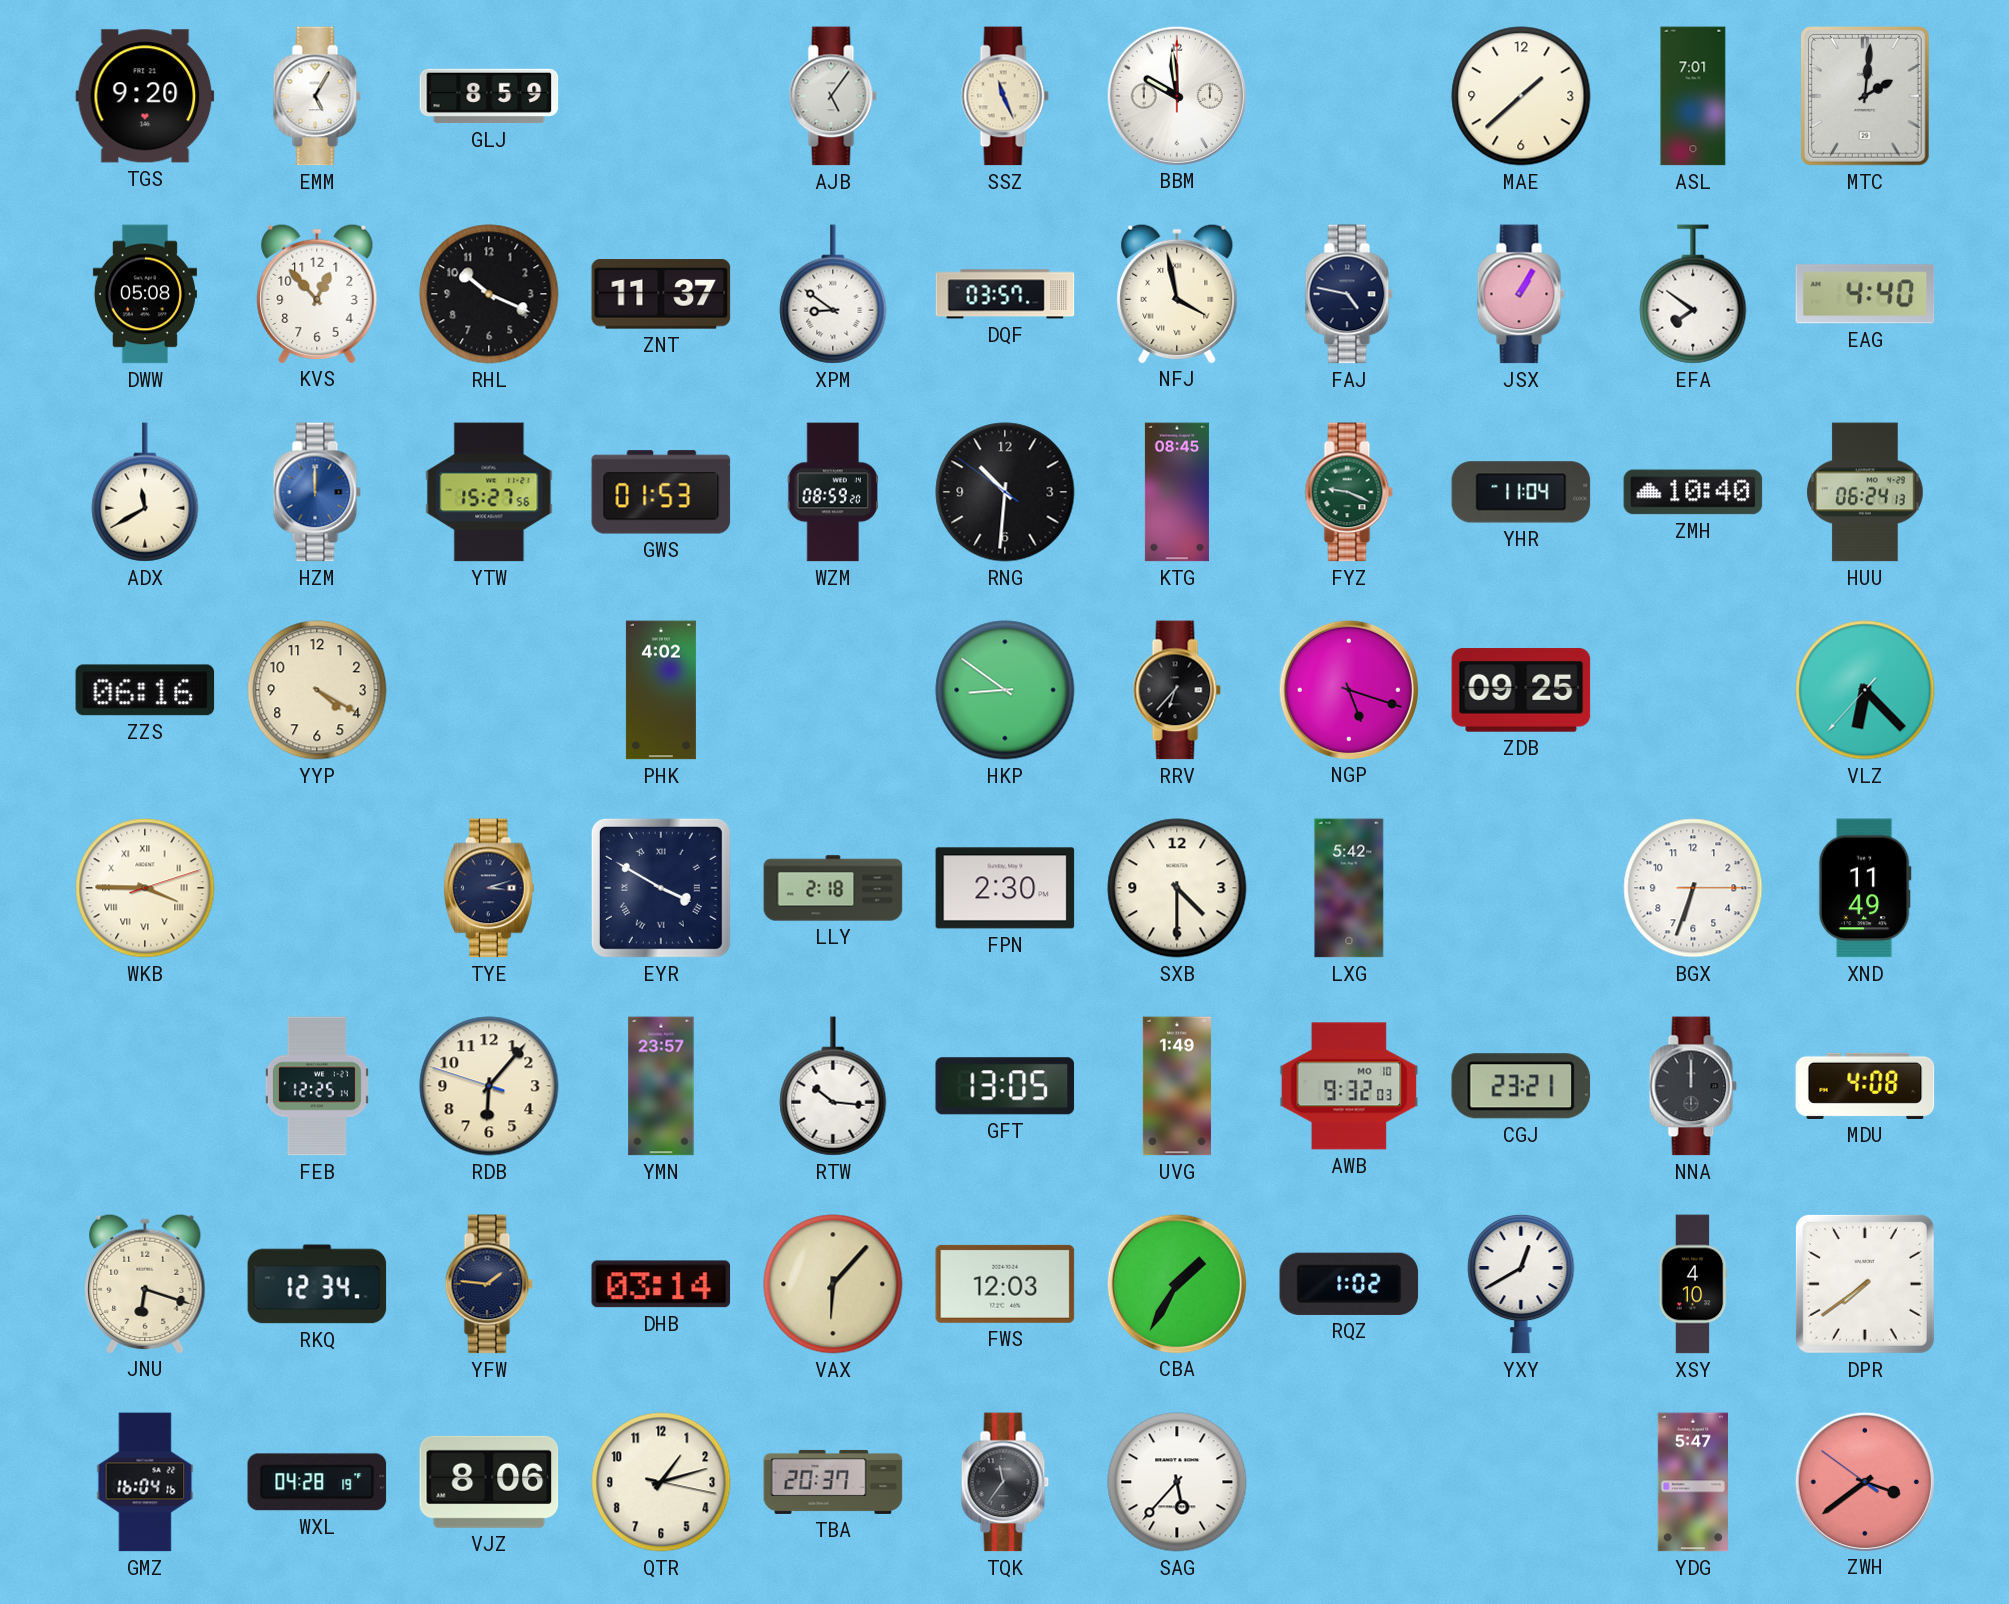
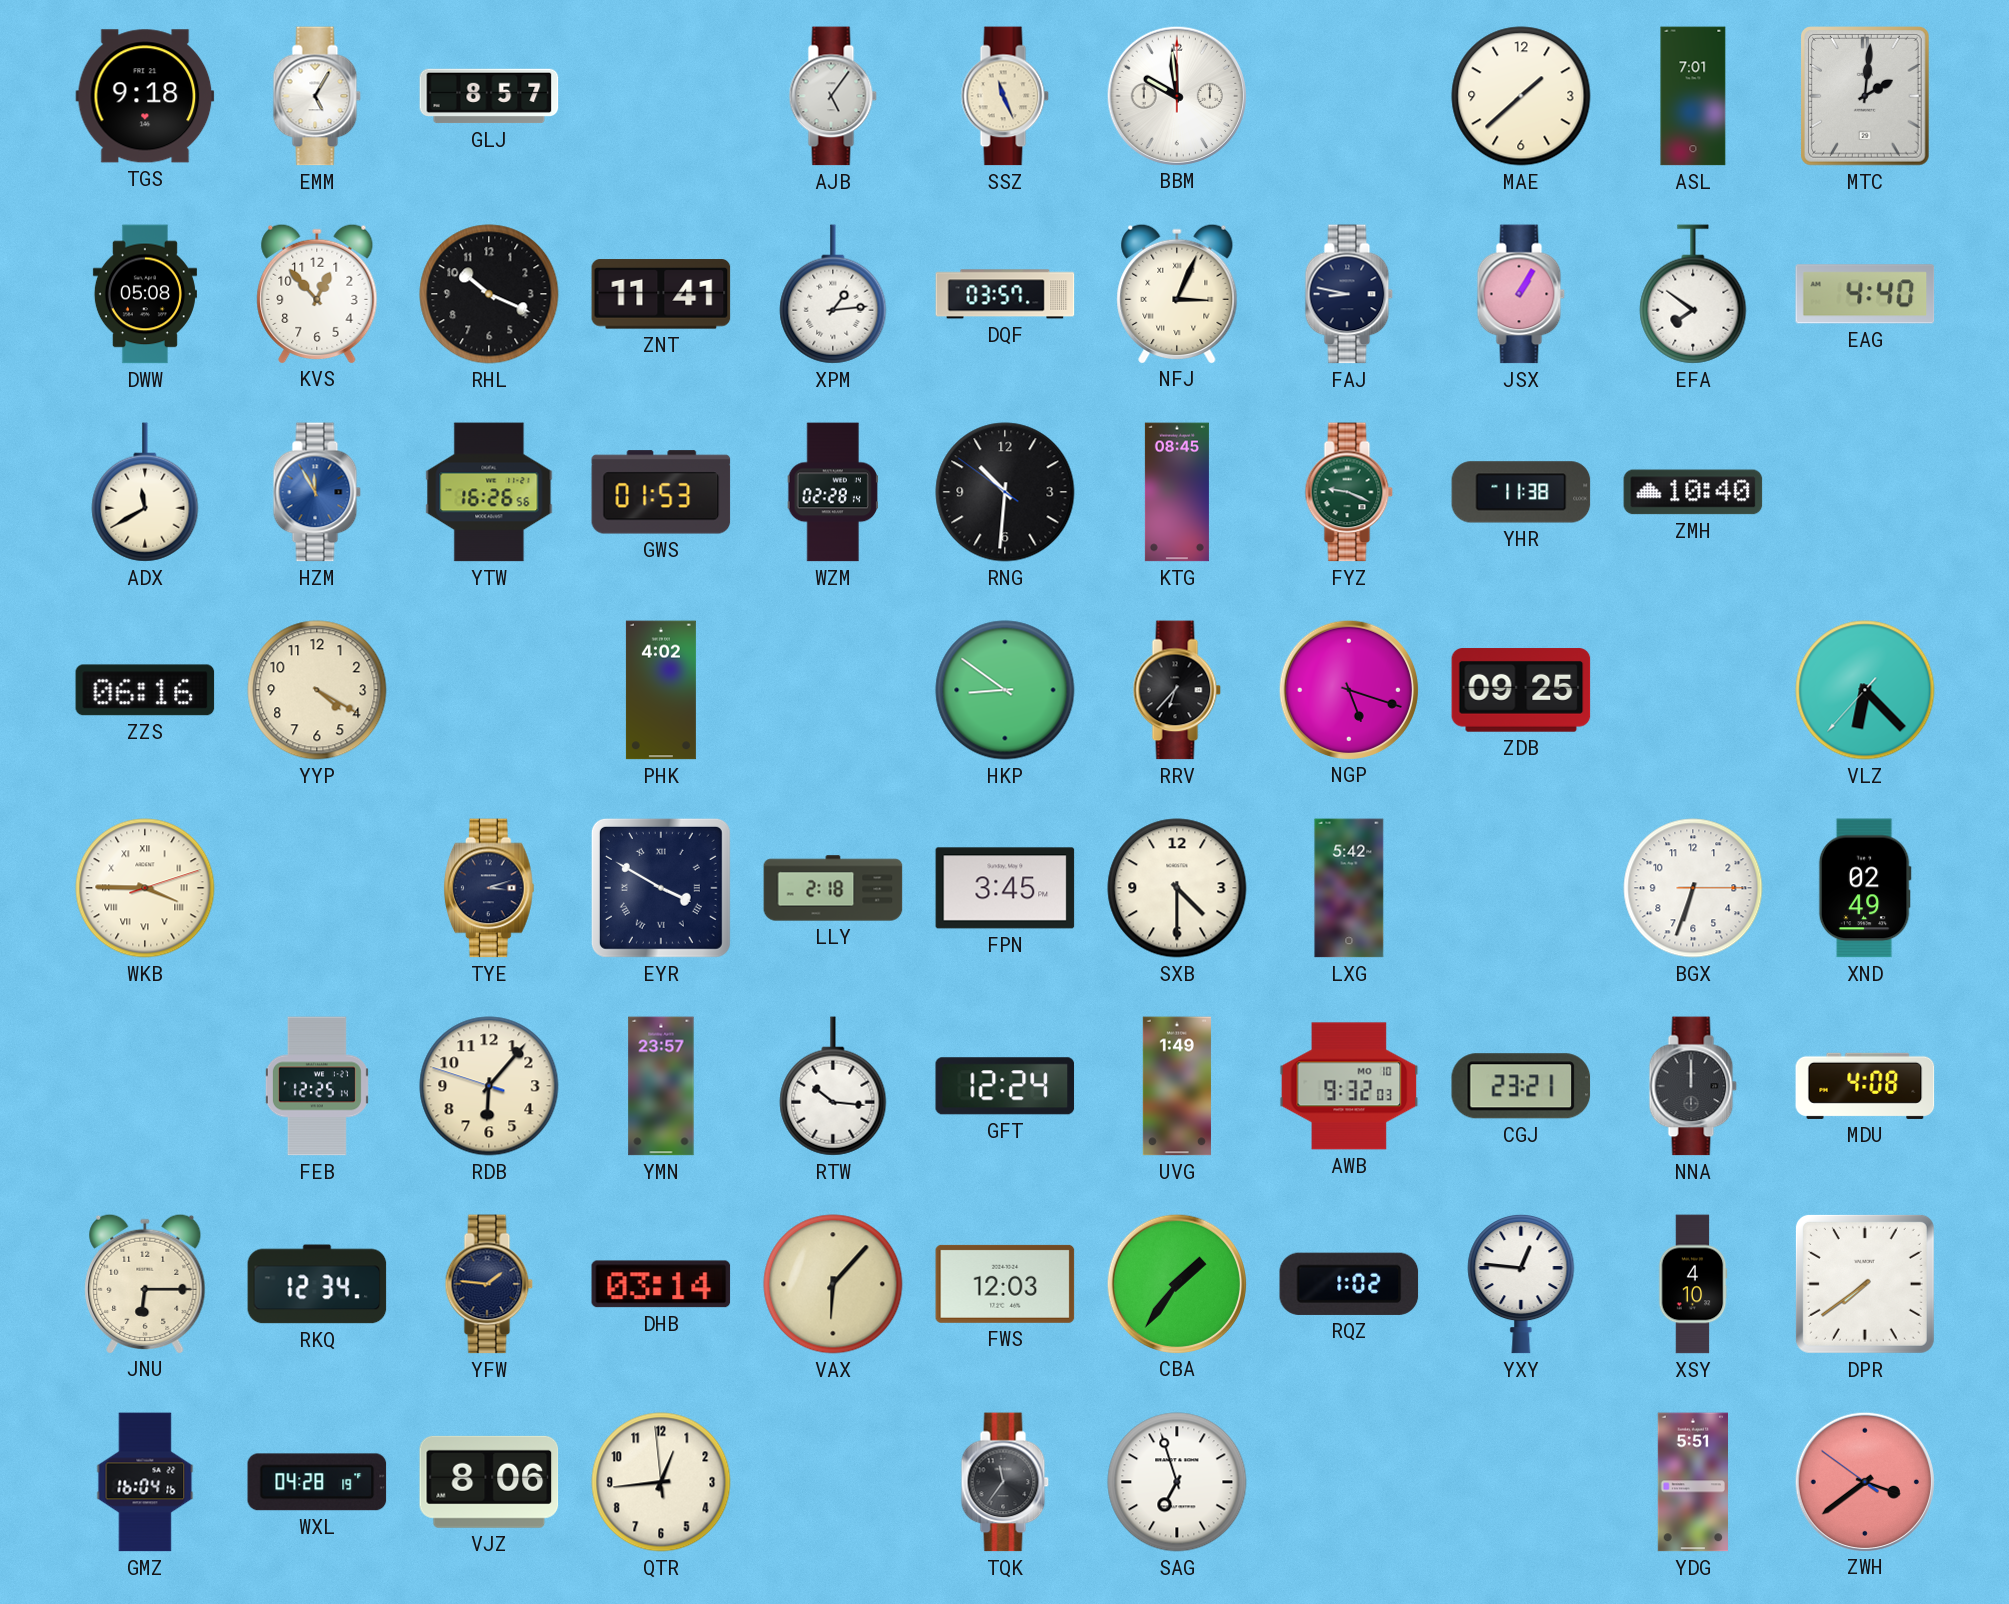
TGS: 9:20 -> 9:18
GLJ: 8:59 -> 8:57
ZNT: 11:37 -> 11:41
XPM: 8:51 -> 1:14
NFJ: 3:58 -> 3:04
FAJ: 4:47 -> 8:47
HZM: 12:00 -> 11:55
YTW: 15:27 -> 16:26
WZM: 08:59 -> 02:28
YHR: 11:04 -> 11:38
HUU: 06:24 -> none
FPN: 2:30 -> 3:45
XND: 11:49 -> 02:49
GFT: 13:05 -> 12:24
JNU: 6:18 -> 6:15
CBA: 1:35 -> 1:36
YXY: 12:40 -> 12:46
QTR: 1:12 -> 12:43
TBA: 20:37 -> none
SAG: 5:37 -> 6:57
YDG: 5:47 -> 5:51
